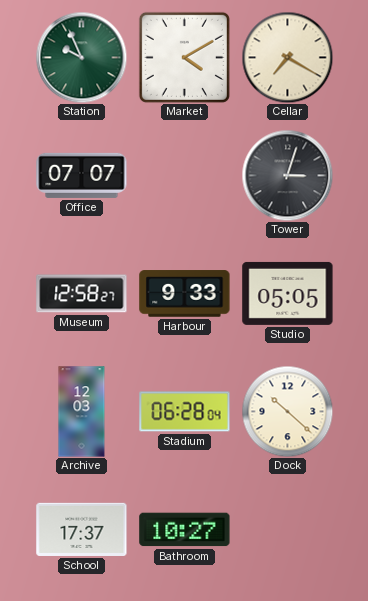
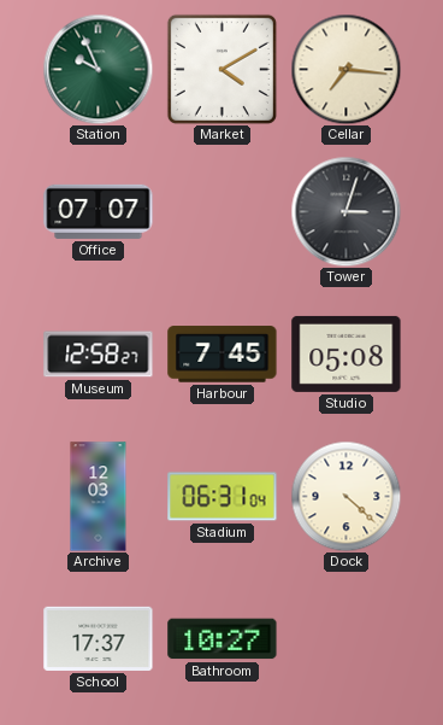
Cellar: 7:20 -> 7:16
Harbour: 9:33 -> 7:45
Studio: 05:05 -> 05:08
Stadium: 06:28 -> 06:31
Dock: 10:22 -> 4:22
